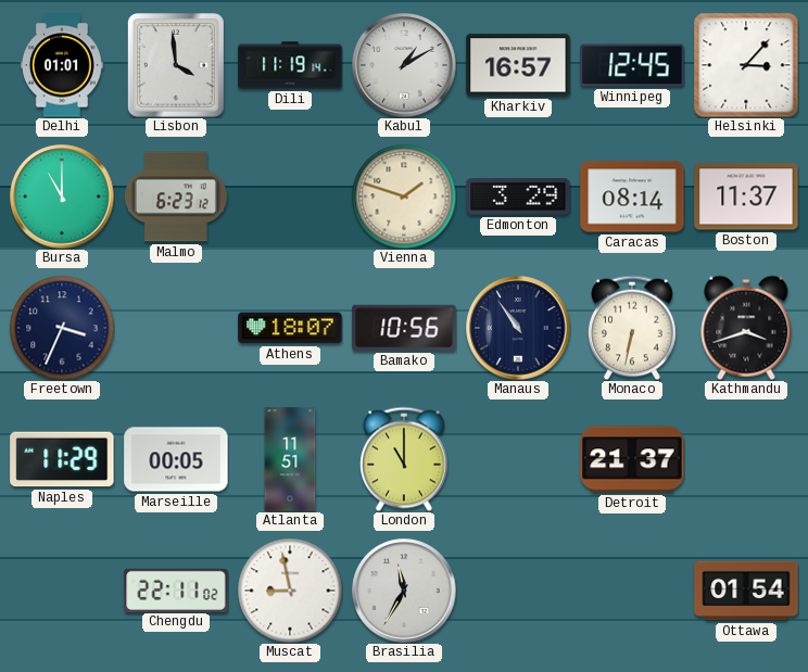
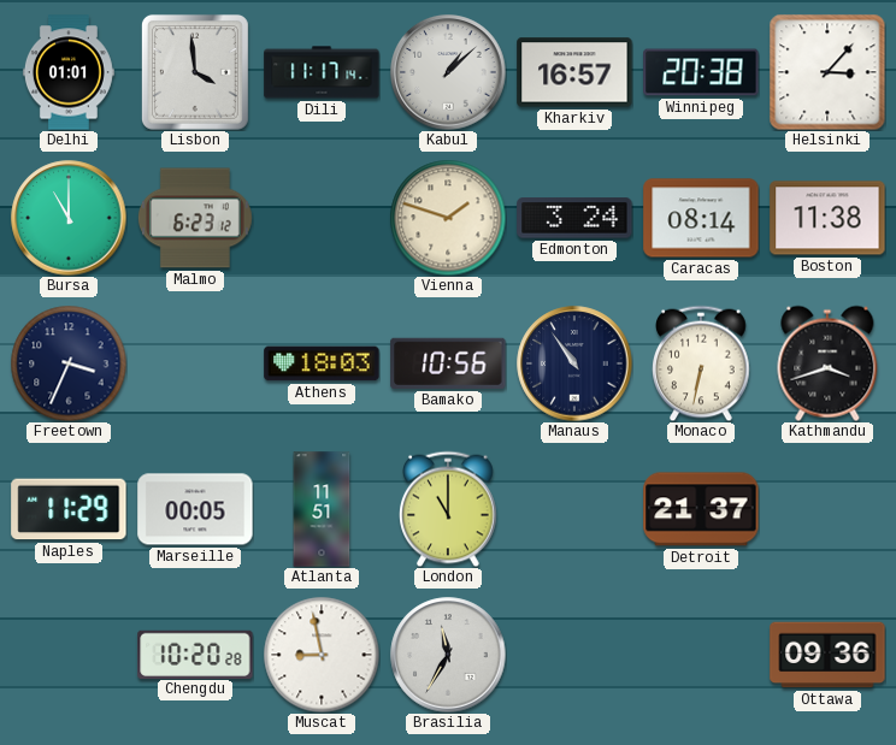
Dili: 11:19 -> 11:17
Kabul: 1:10 -> 1:08
Winnipeg: 12:45 -> 20:38
Edmonton: 3:29 -> 3:24
Boston: 11:37 -> 11:38
Athens: 18:07 -> 18:03
Chengdu: 22:11 -> 10:20
Ottawa: 01:54 -> 09:36
